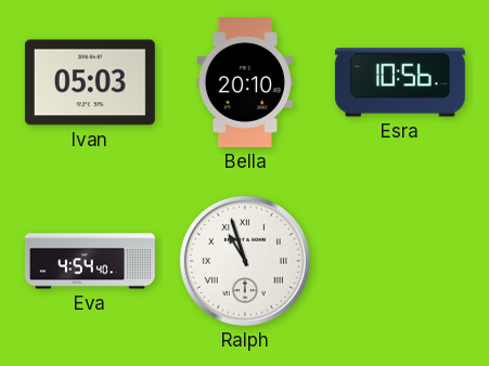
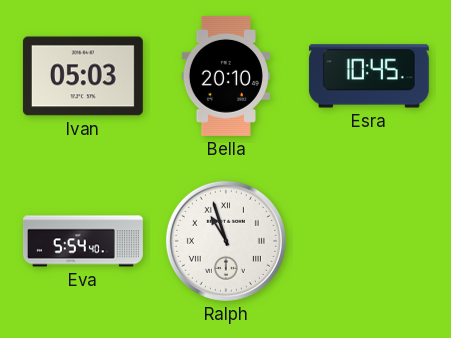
Esra: 10:56 -> 10:45
Eva: 4:54 -> 5:54
